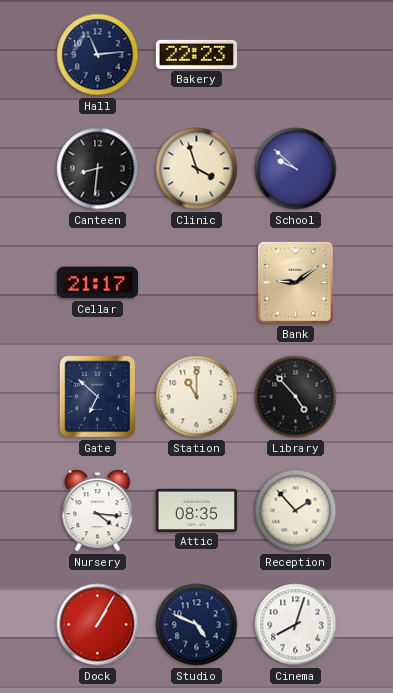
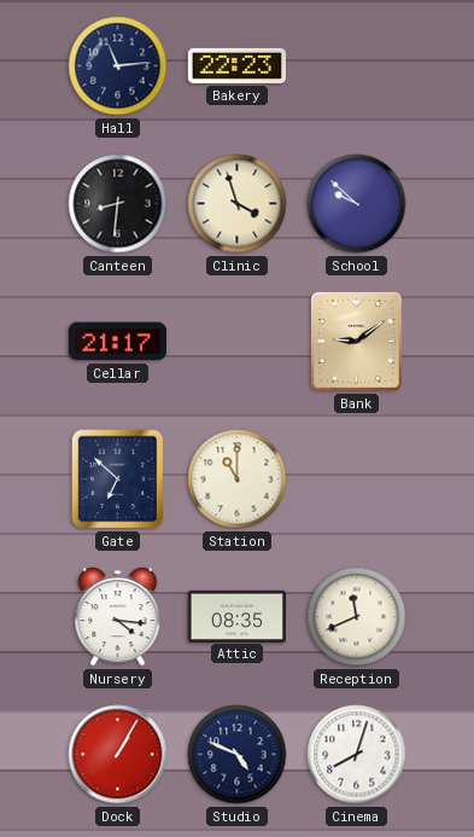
Library: 4:53 -> none
Reception: 1:53 -> 11:41
